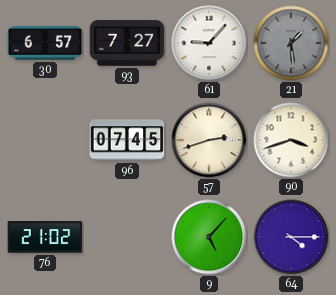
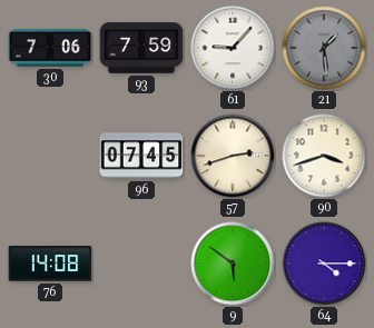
30: 6:57 -> 7:06
93: 7:27 -> 7:59
76: 21:02 -> 14:08
9: 5:07 -> 5:51
